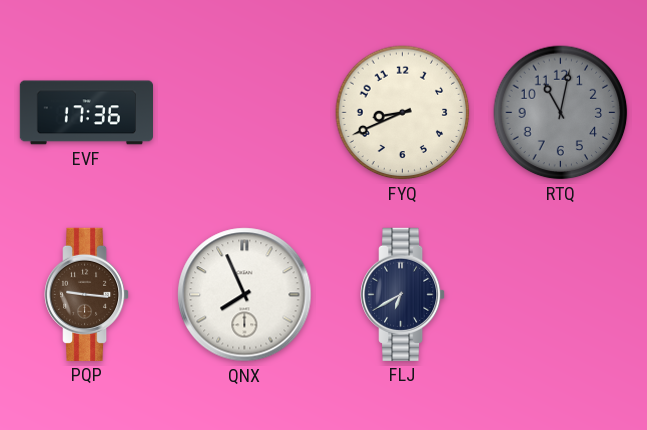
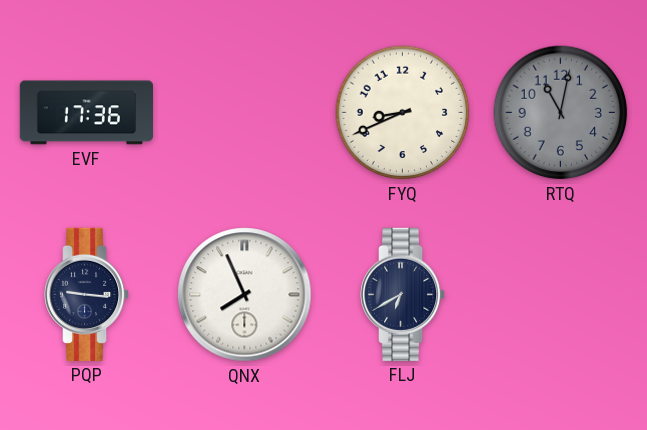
PQP dial: brown -> navy
